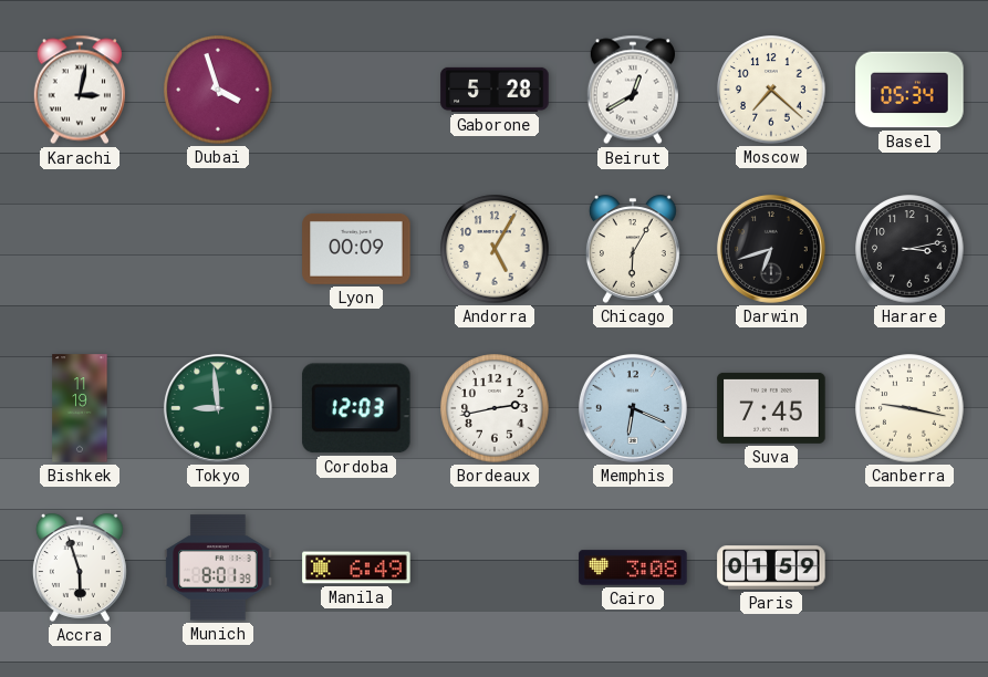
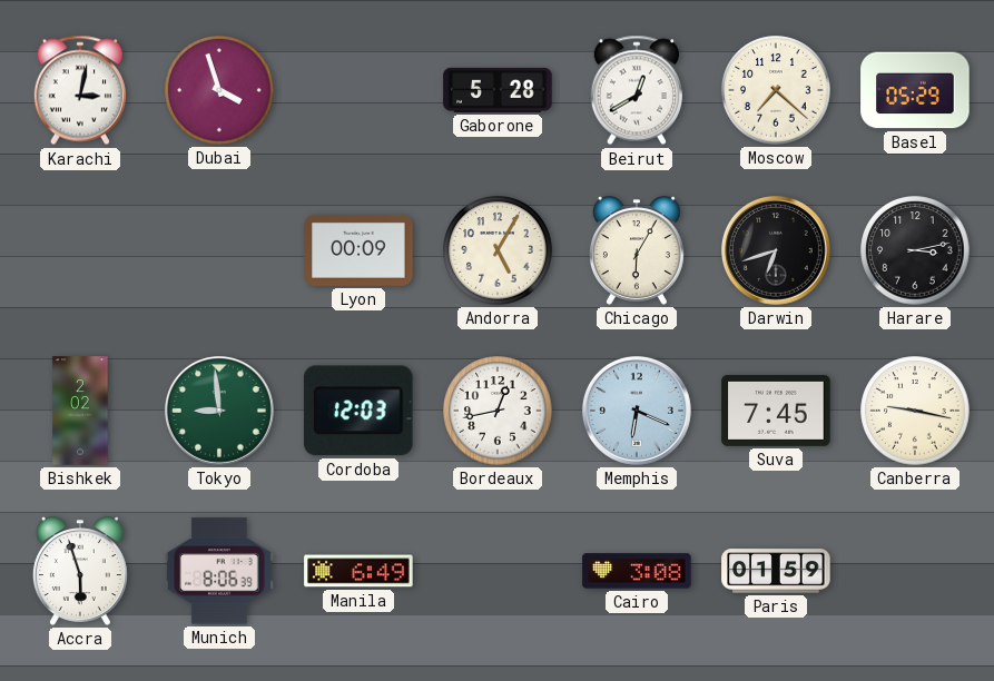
Basel: 05:34 -> 05:29
Bishkek: 11:19 -> 2:02
Bordeaux: 2:43 -> 12:43
Munich: 8:01 -> 8:06
